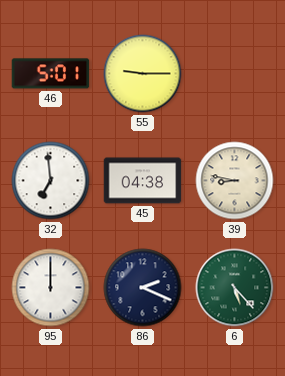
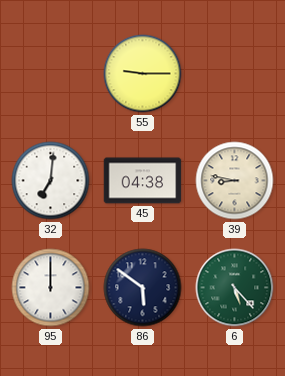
46: 5:01 -> none
32: 6:59 -> 7:01
86: 2:19 -> 5:51
